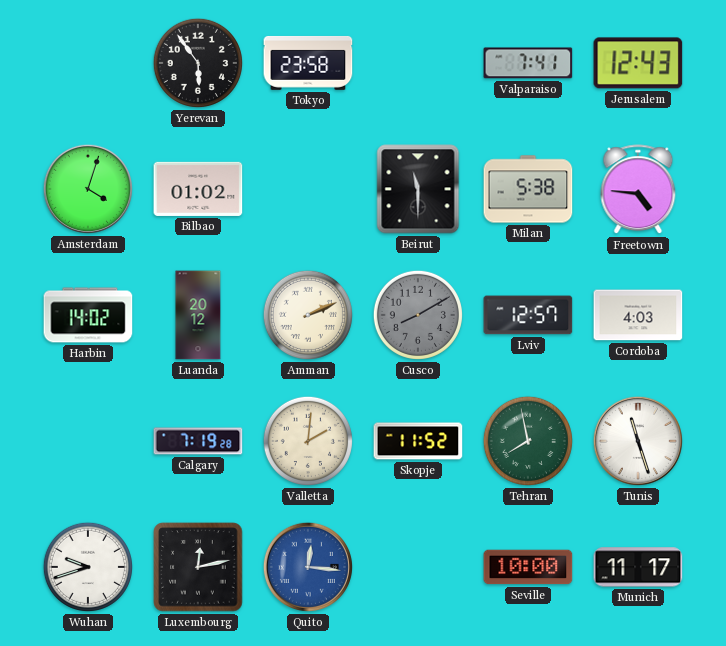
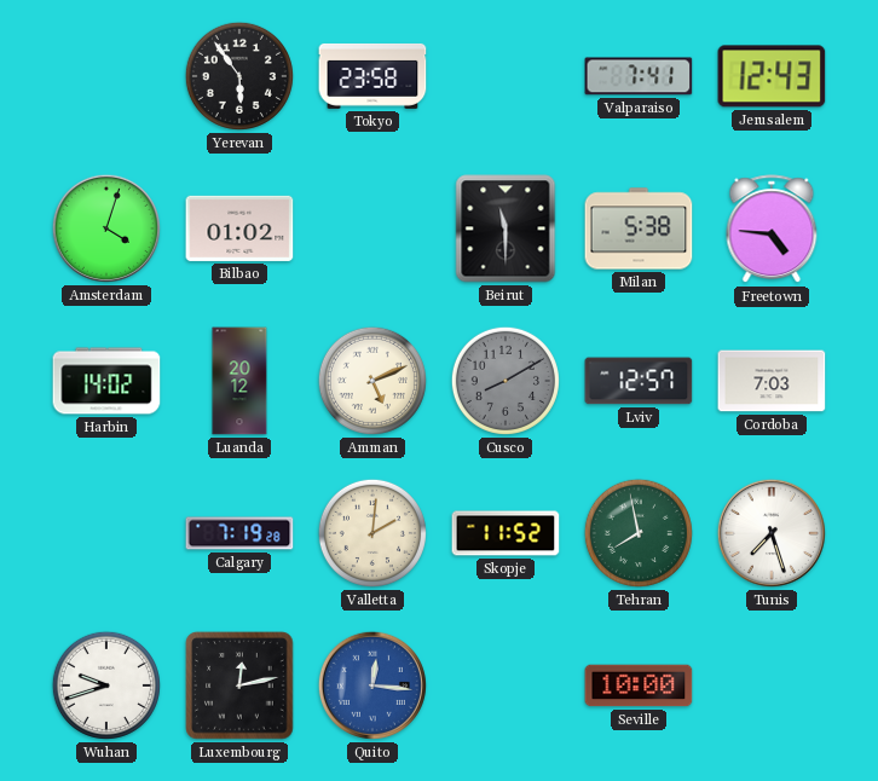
Amman: 2:11 -> 5:11
Cordoba: 4:03 -> 7:03
Tunis: 11:27 -> 7:27
Munich: 11:17 -> none
